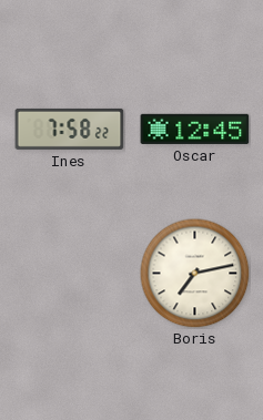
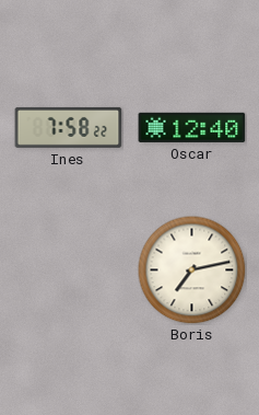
Oscar: 12:45 -> 12:40
